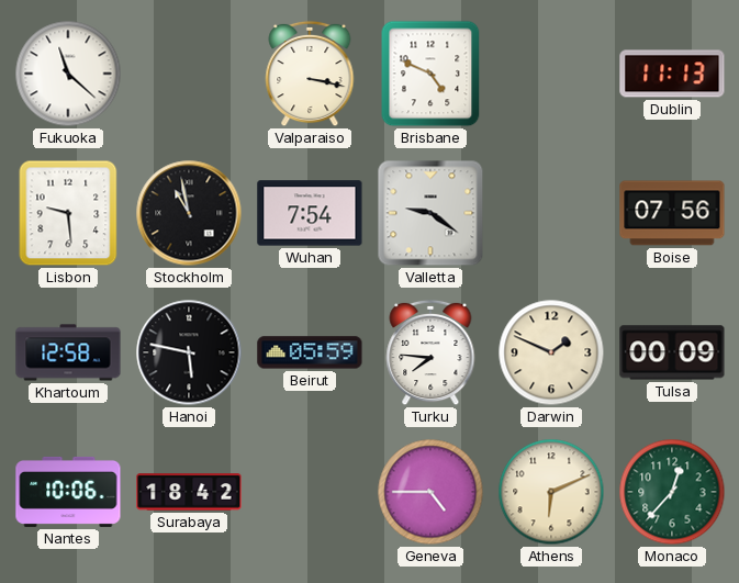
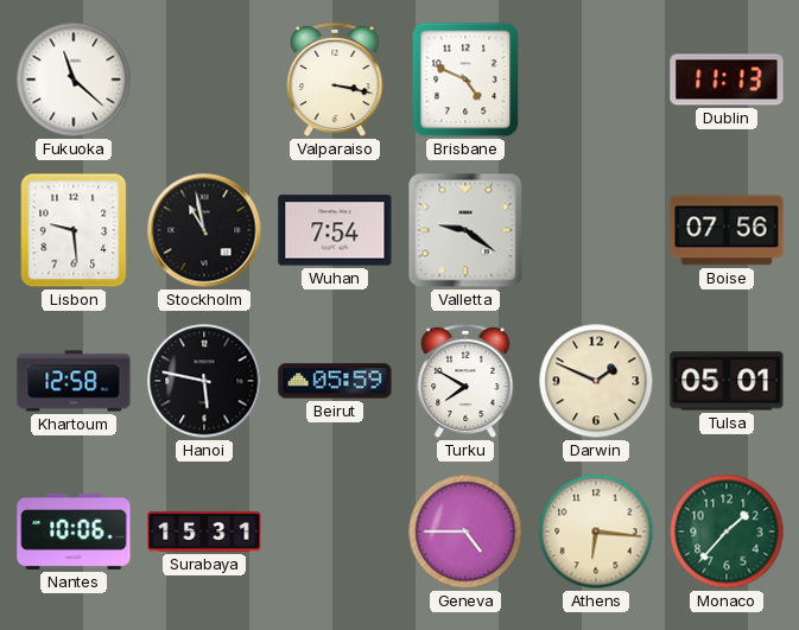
Turku: 7:46 -> 7:50
Tulsa: 00:09 -> 05:01
Surabaya: 18:42 -> 15:31
Athens: 6:11 -> 6:16
Monaco: 12:37 -> 1:37
